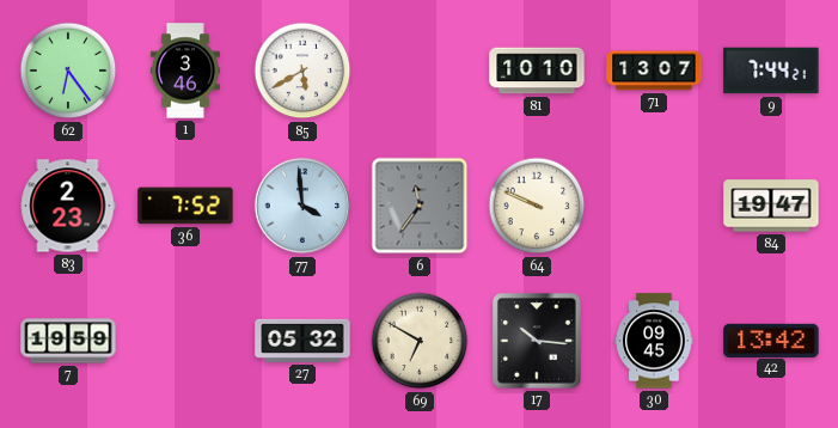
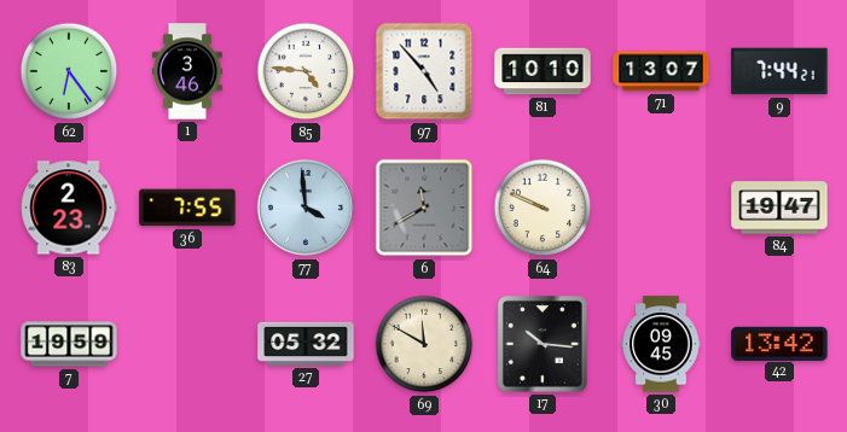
85: 5:40 -> 4:46
97: none -> 4:53
36: 7:52 -> 7:55
6: 11:36 -> 11:40
69: 6:50 -> 11:50
